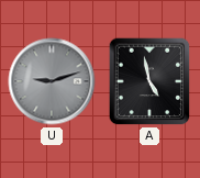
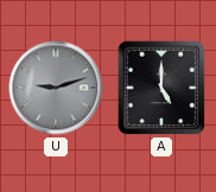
A: 4:58 -> 5:00
